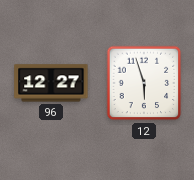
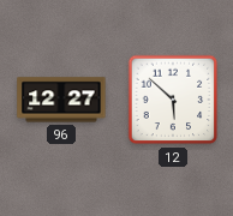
12: 5:57 -> 5:52
